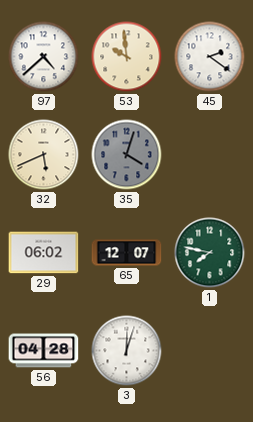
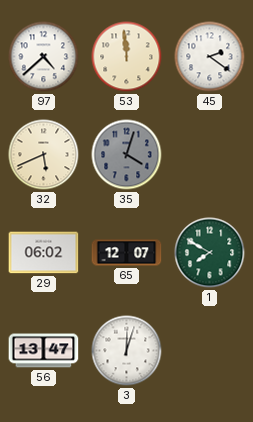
53: 9:59 -> 11:59
1: 7:47 -> 7:50
56: 04:28 -> 13:47
